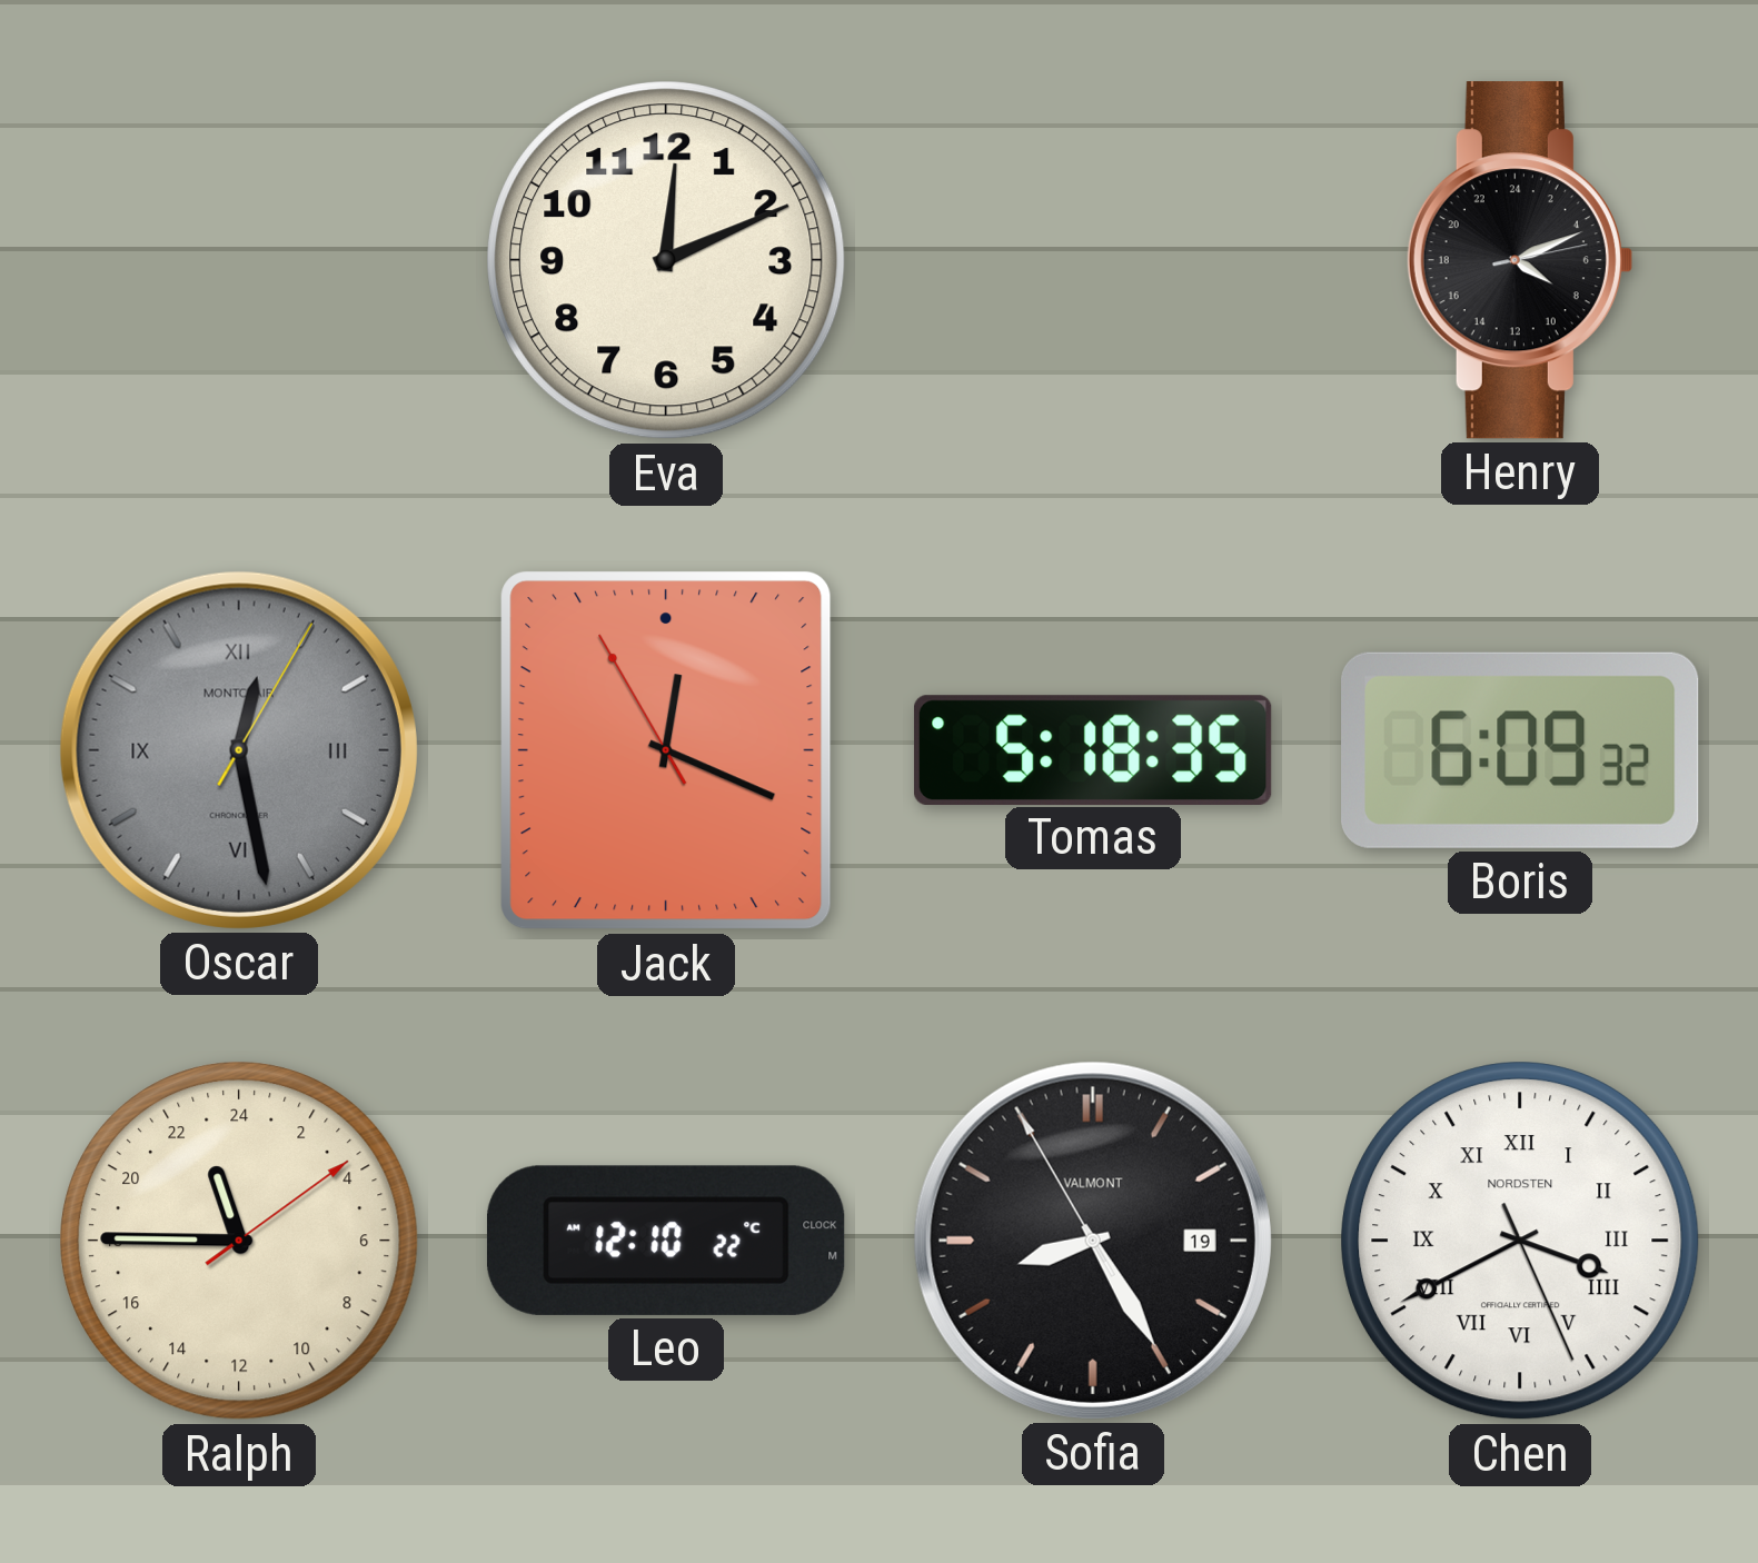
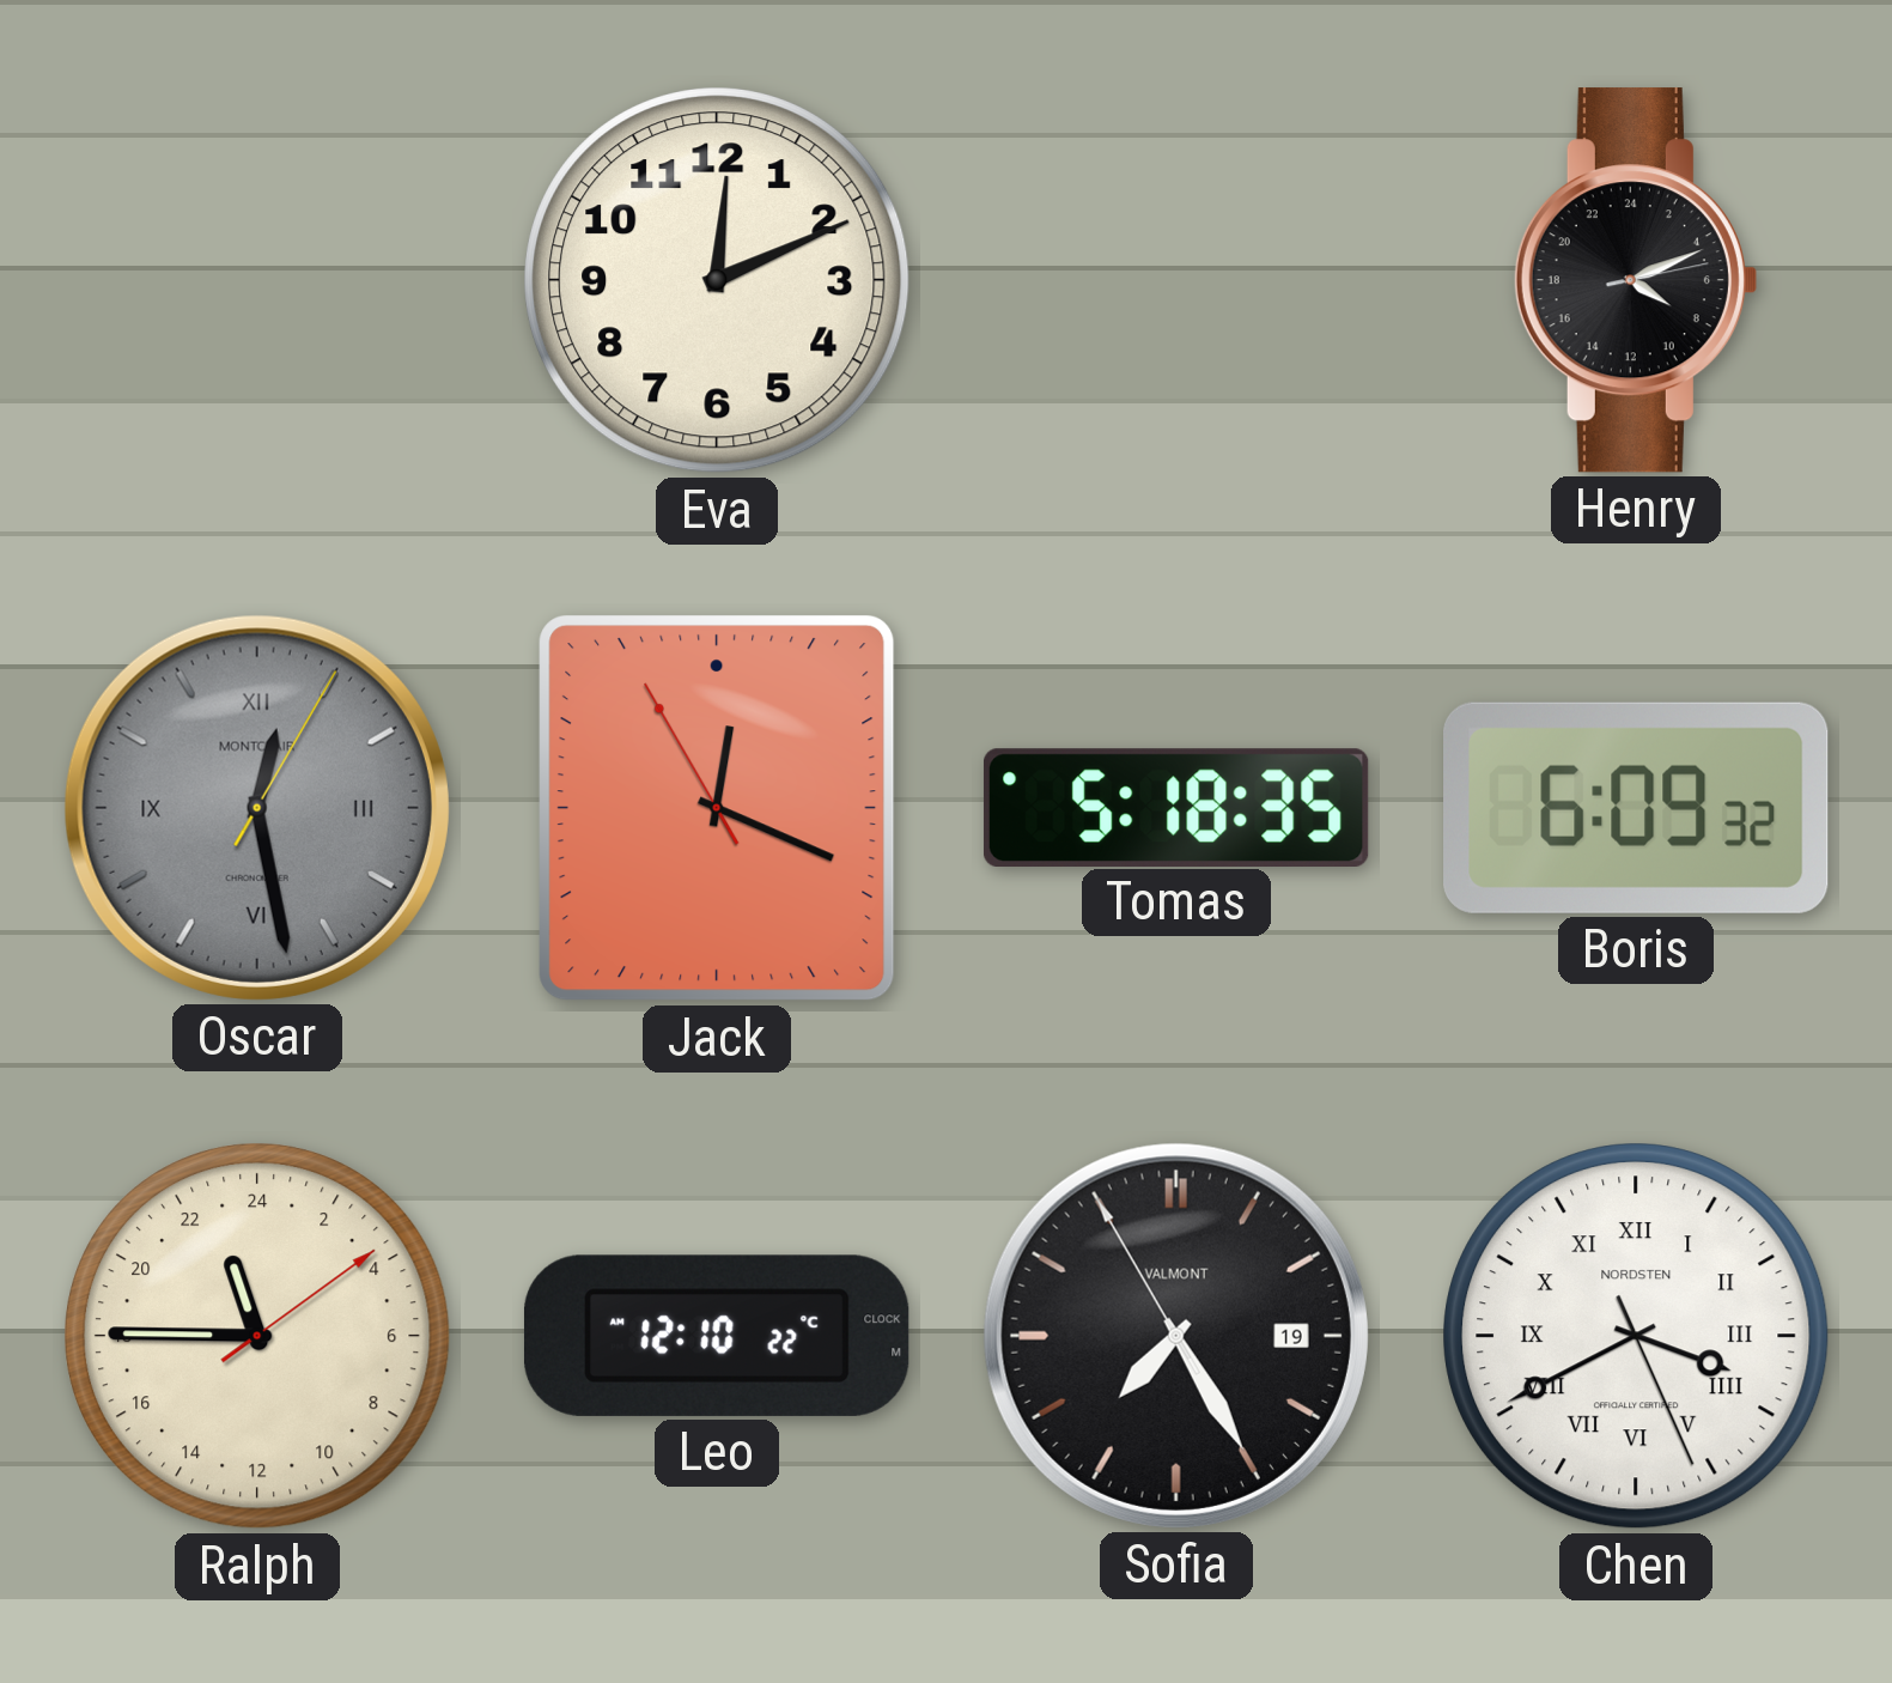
Sofia: 8:24 -> 7:24
